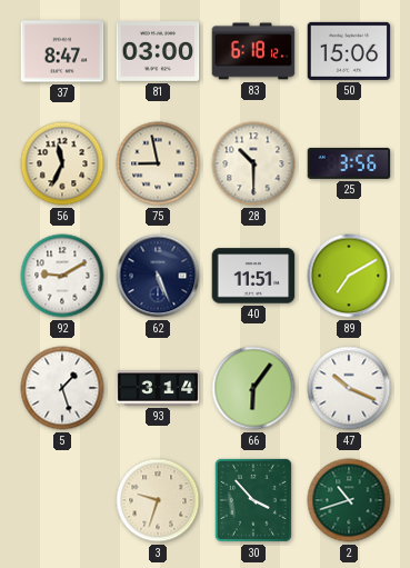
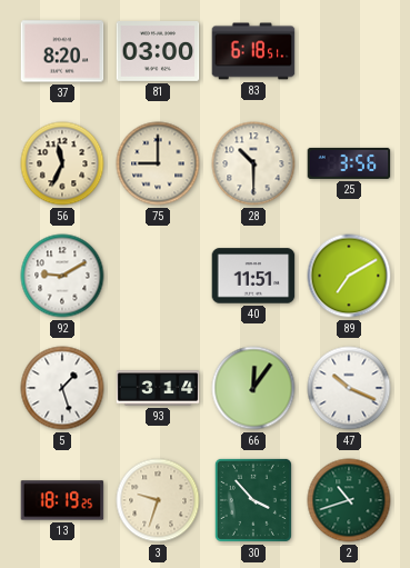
37: 8:47 -> 8:20
83: 6:18:12 -> 6:18:51
50: 15:06 -> none
75: 8:58 -> 9:00
62: 5:26 -> none
66: 6:06 -> 12:06
13: none -> 18:19
